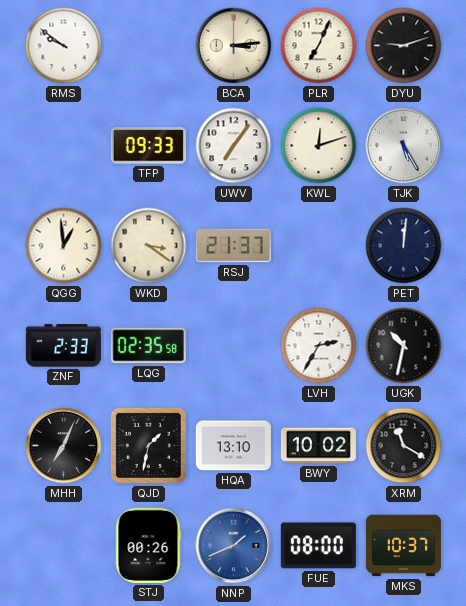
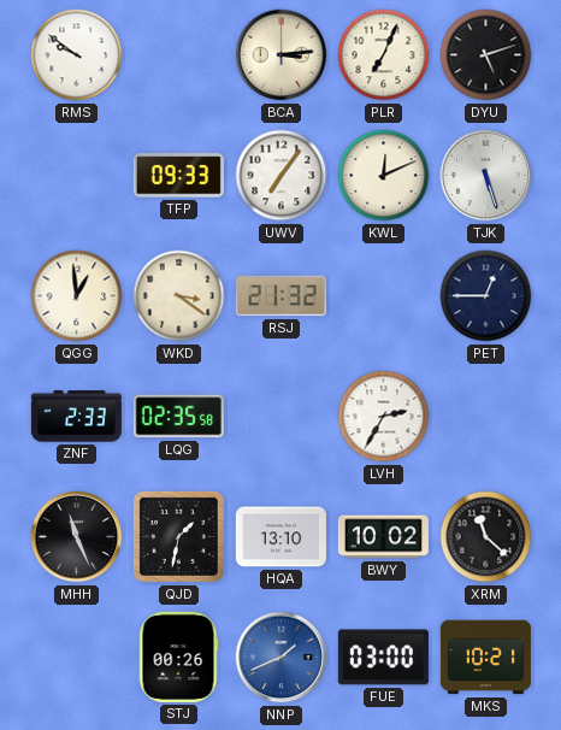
DYU: 9:12 -> 5:12
KWL: 12:12 -> 12:11
TJK: 5:25 -> 5:27
RSJ: 21:37 -> 21:32
PET: 12:01 -> 12:45
UGK: 10:32 -> none
MHH: 7:04 -> 11:26
XRM: 11:20 -> 11:22
FUE: 08:00 -> 03:00
MKS: 10:37 -> 10:21
